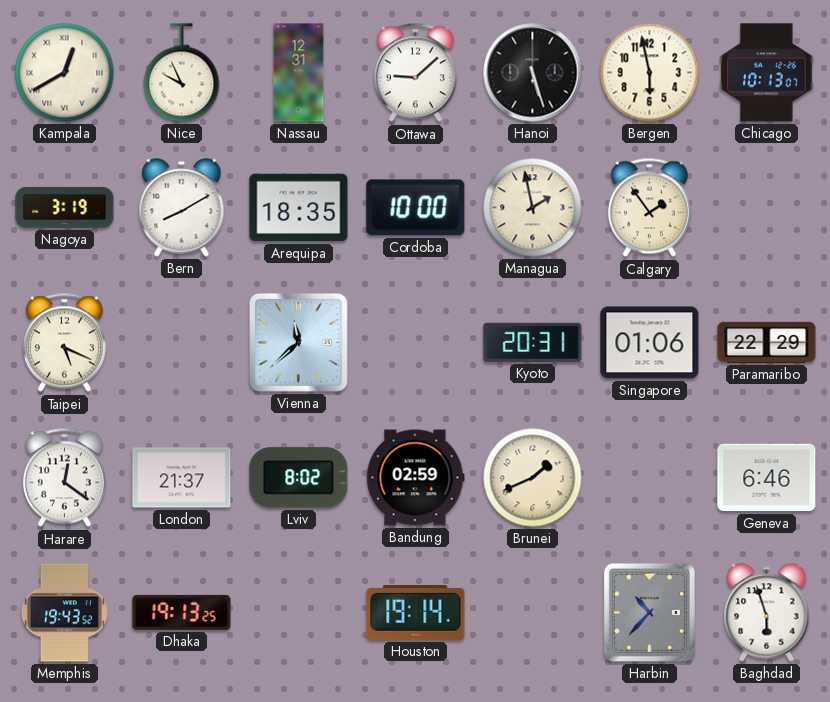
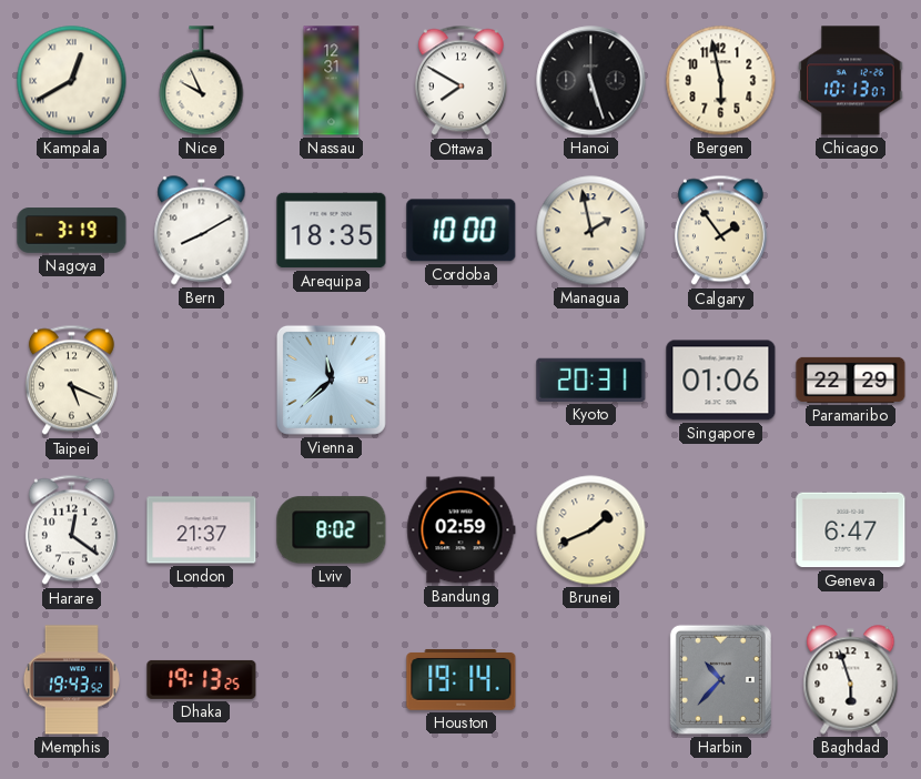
Ottawa: 9:08 -> 7:50
Geneva: 6:46 -> 6:47
